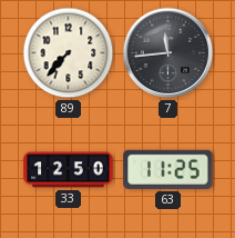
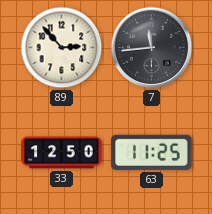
89: 7:37 -> 2:53
